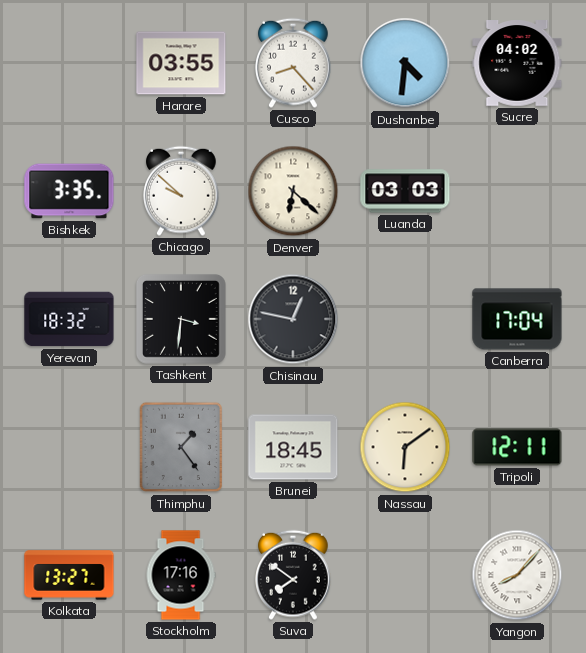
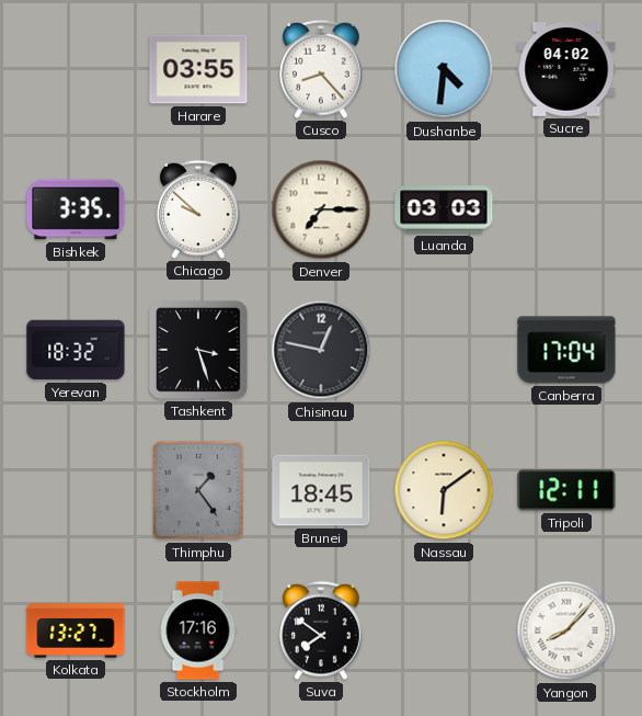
Denver: 6:22 -> 7:15
Tashkent: 3:31 -> 3:27
